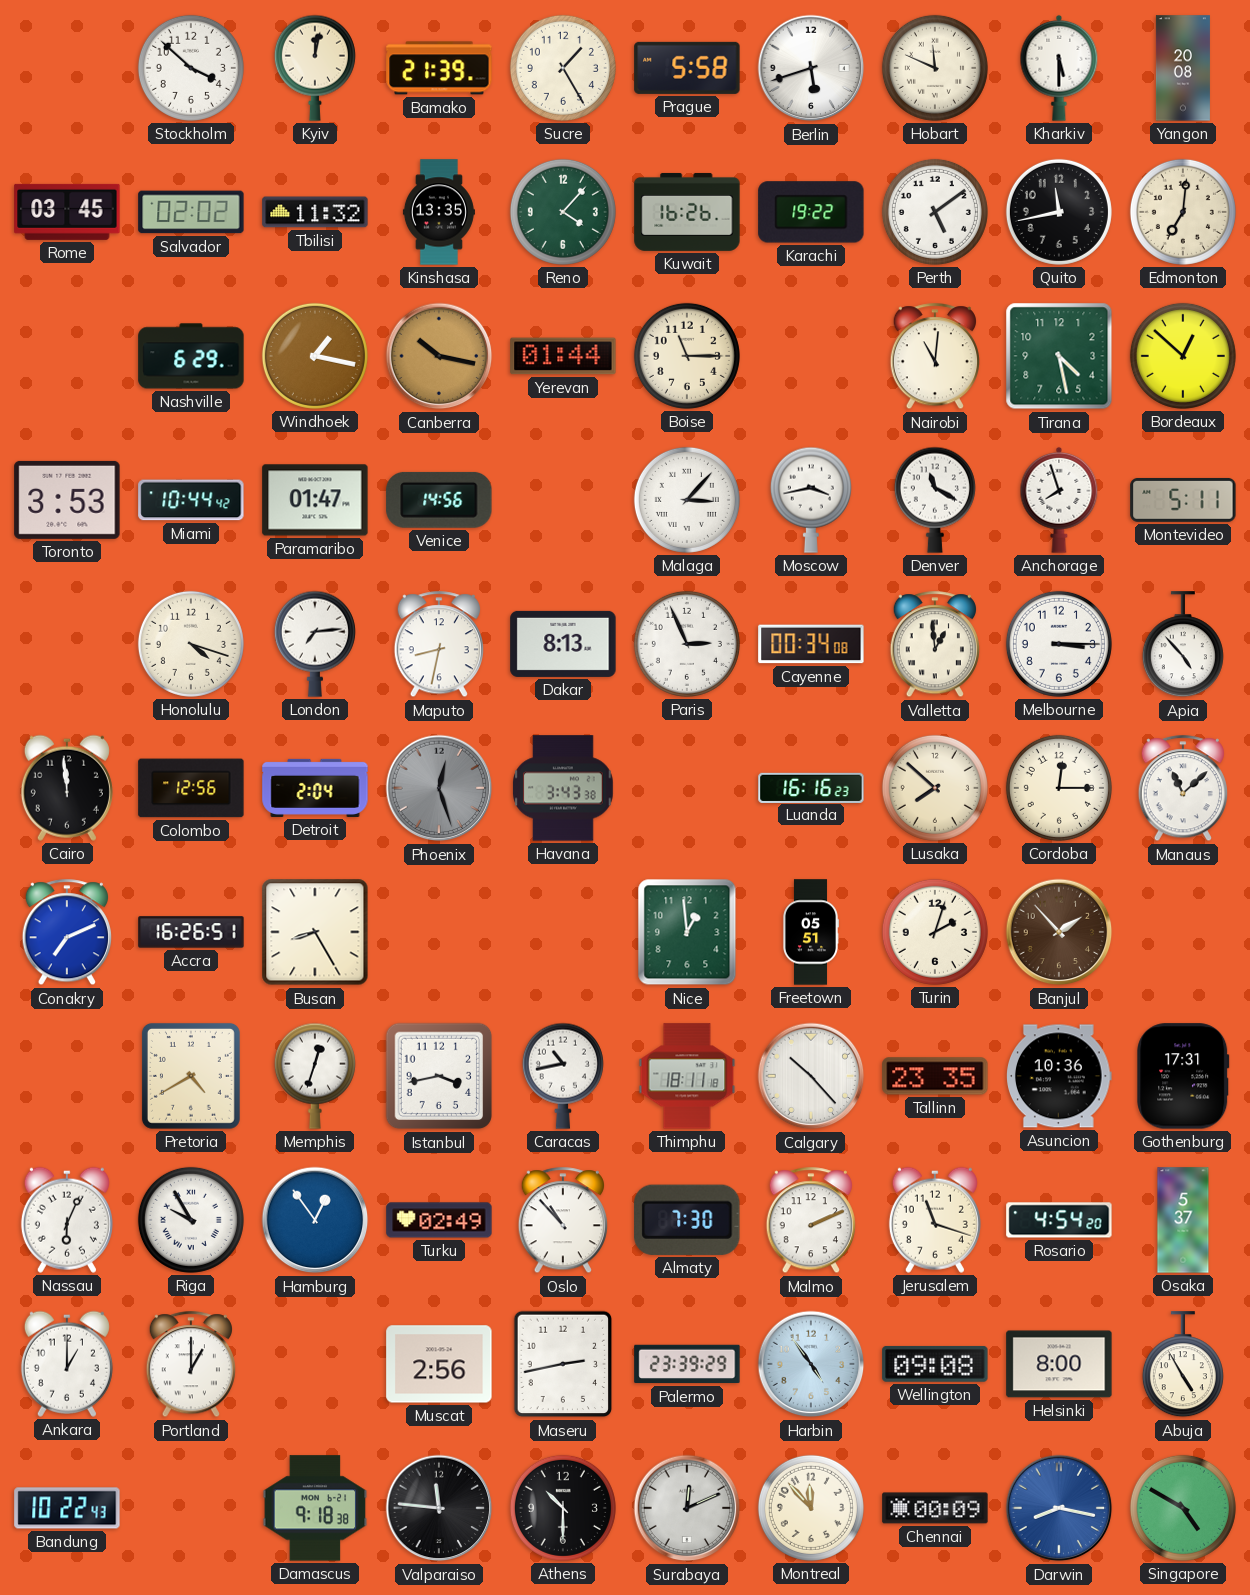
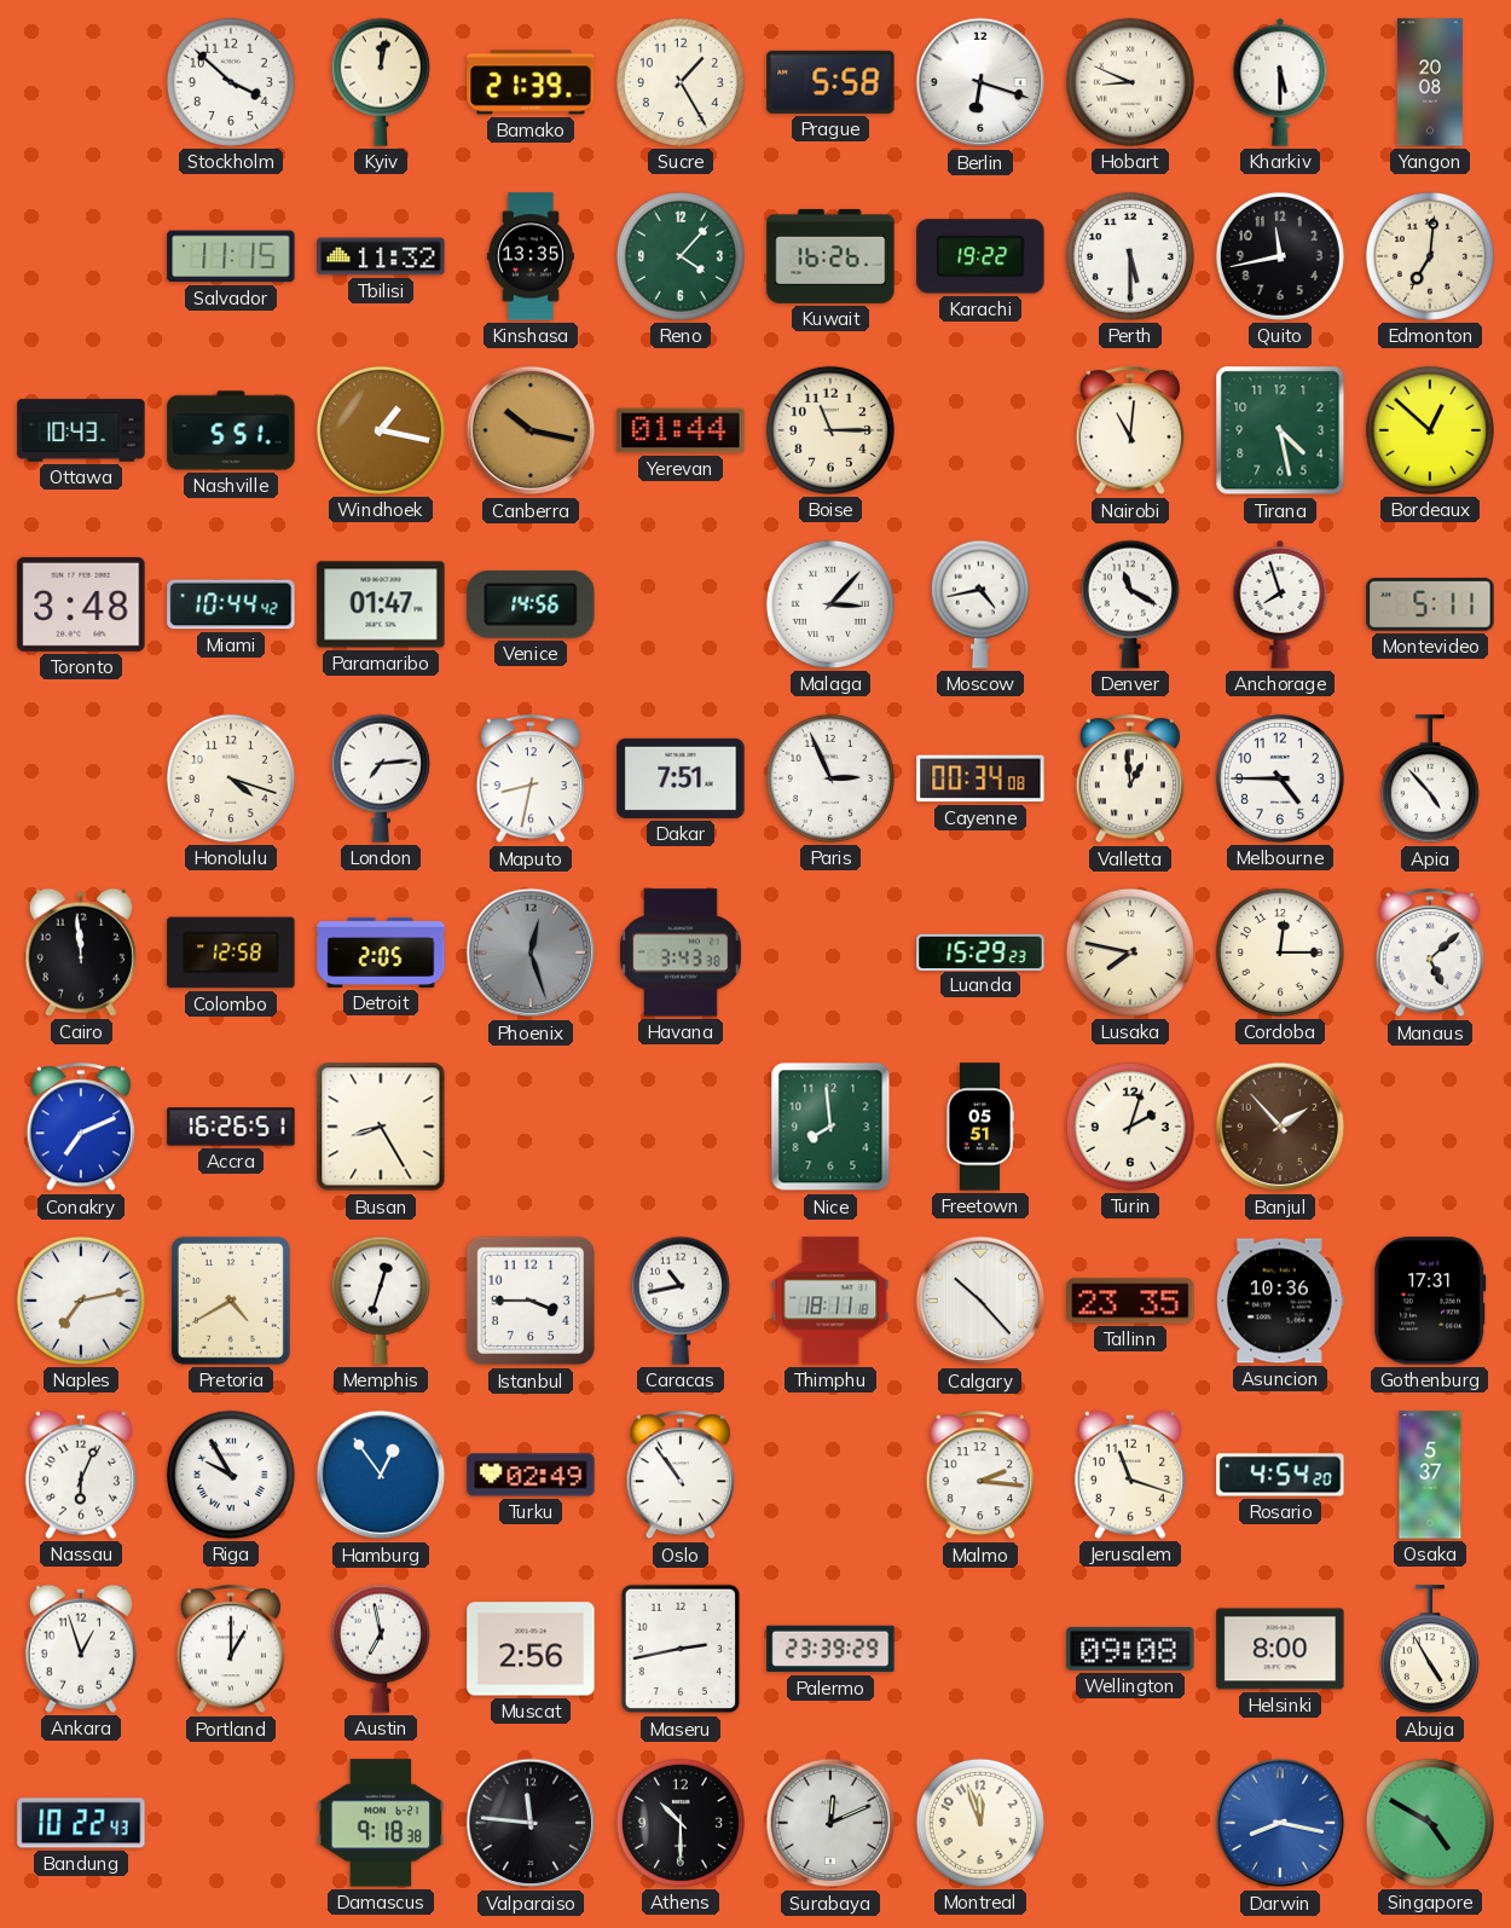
Berlin: 5:42 -> 6:18
Hobart: 11:49 -> 8:49
Rome: 03:45 -> none
Salvador: 02:02 -> 11:15
Perth: 5:09 -> 5:30
Ottawa: none -> 10:43
Nashville: 6:29 -> 5:51
Toronto: 3:53 -> 3:48
Moscow: 3:43 -> 4:43
Dakar: 8:13 -> 7:51
Melbourne: 3:15 -> 4:45
Colombo: 12:56 -> 12:58
Detroit: 2:04 -> 2:05
Luanda: 16:16 -> 15:29
Lusaka: 7:52 -> 7:47
Manaus: 11:08 -> 5:08
Nice: 12:59 -> 7:59
Naples: none -> 7:13
Istanbul: 3:43 -> 3:45
Oslo: 10:53 -> 10:54
Almaty: 7:30 -> none
Malmo: 2:11 -> 2:16
Ankara: 1:00 -> 12:57
Austin: none -> 6:58
Harbin: 4:54 -> none
Montreal: 11:53 -> 11:57
Chennai: 00:09 -> none
